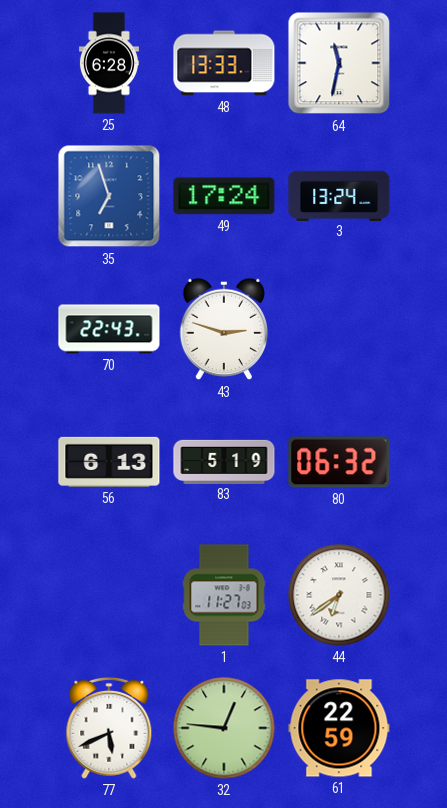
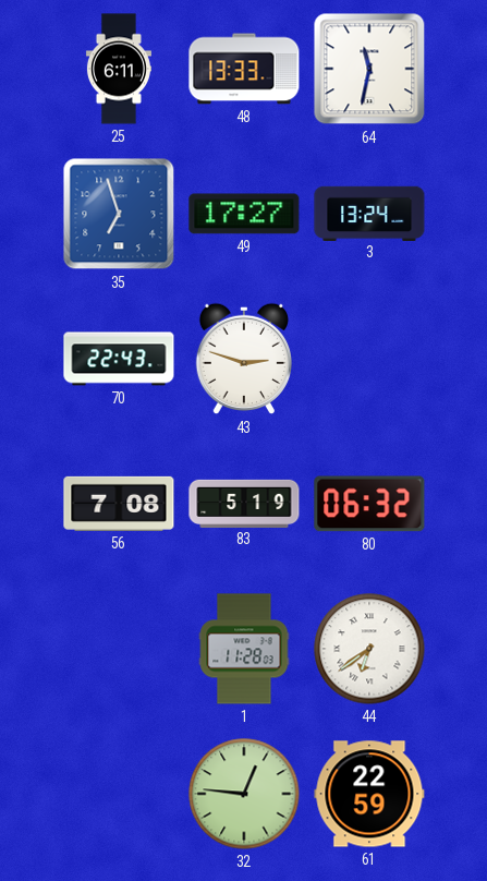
25: 6:28 -> 6:11
49: 17:24 -> 17:27
56: 6:13 -> 7:08
1: 11:27 -> 11:28
77: 5:41 -> none
